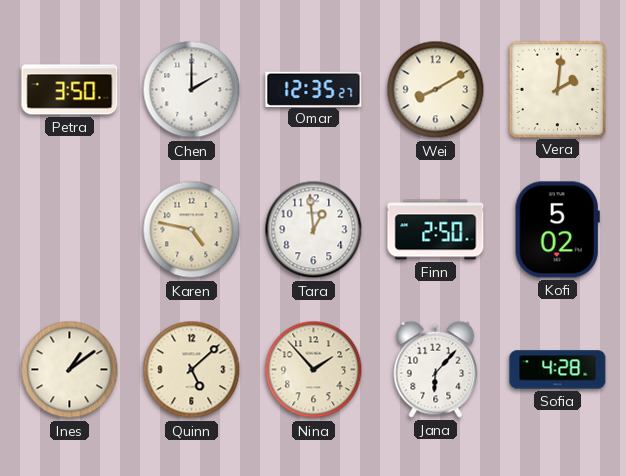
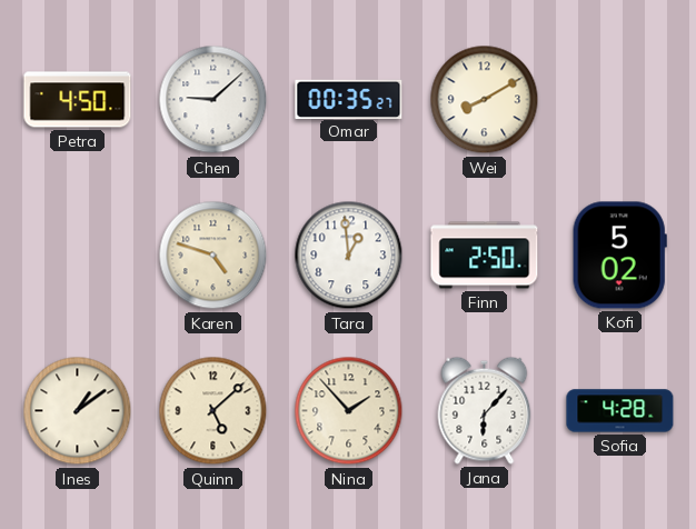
Petra: 3:50 -> 4:50
Chen: 2:00 -> 9:08
Omar: 12:35 -> 00:35
Vera: 2:01 -> none
Karen: 4:47 -> 4:48
